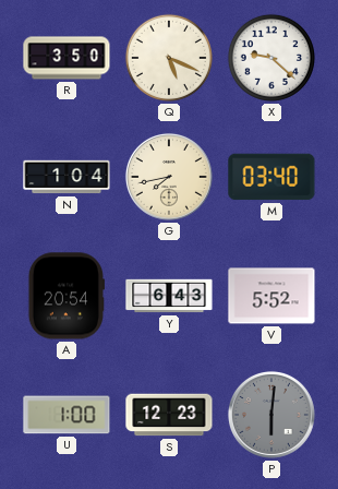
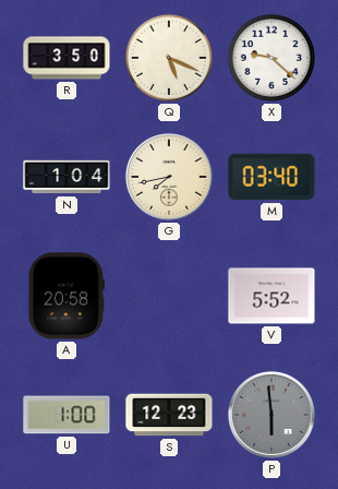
A: 20:54 -> 20:58
Y: 6:43 -> none
P: 6:01 -> 5:59
